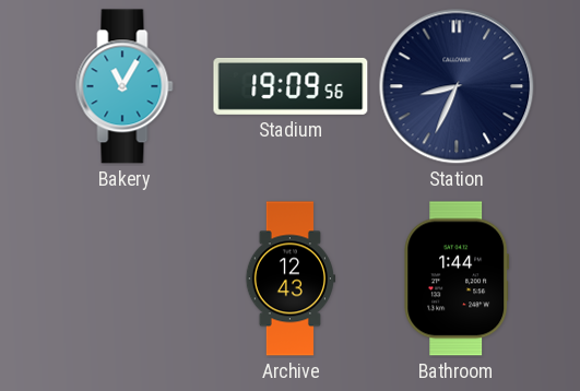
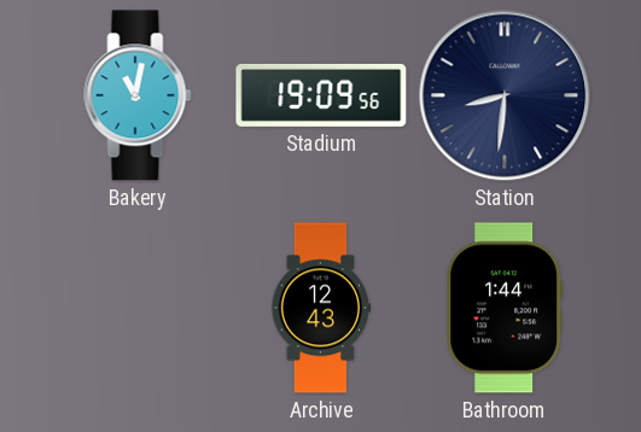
Bakery: 11:05 -> 11:02
Station: 8:34 -> 8:31
